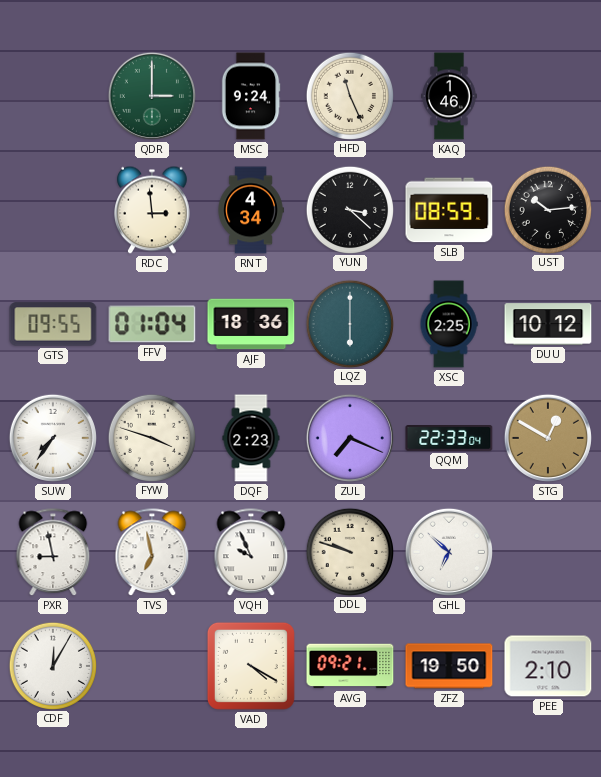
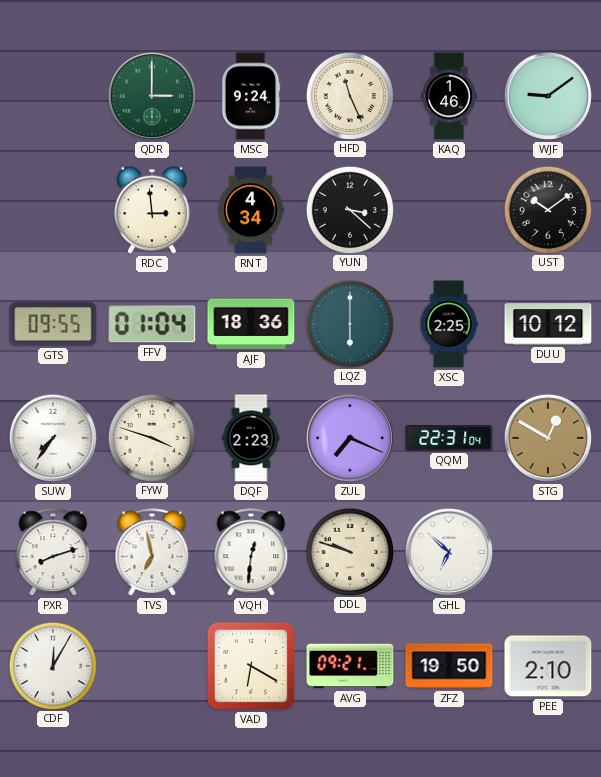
WJF: none -> 9:09
SLB: 08:59 -> none
UST: 10:14 -> 10:09
QQM: 22:33 -> 22:31
PXR: 8:58 -> 8:12
VQH: 9:56 -> 12:31
VAD: 4:20 -> 6:20
